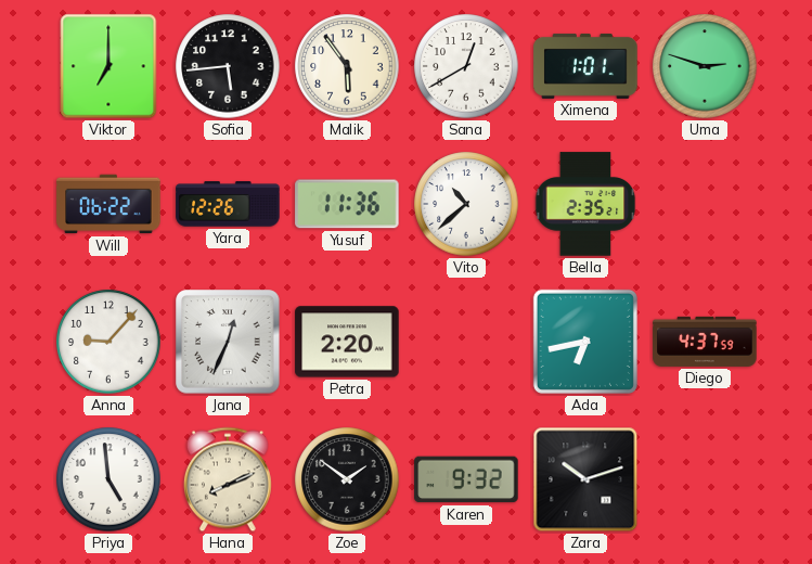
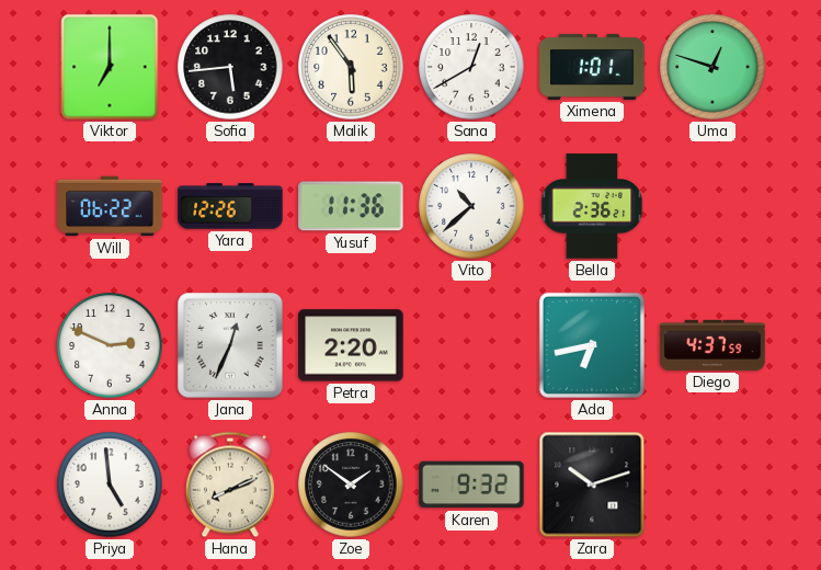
Uma: 2:48 -> 12:48
Bella: 2:35 -> 2:36
Anna: 9:07 -> 2:49
